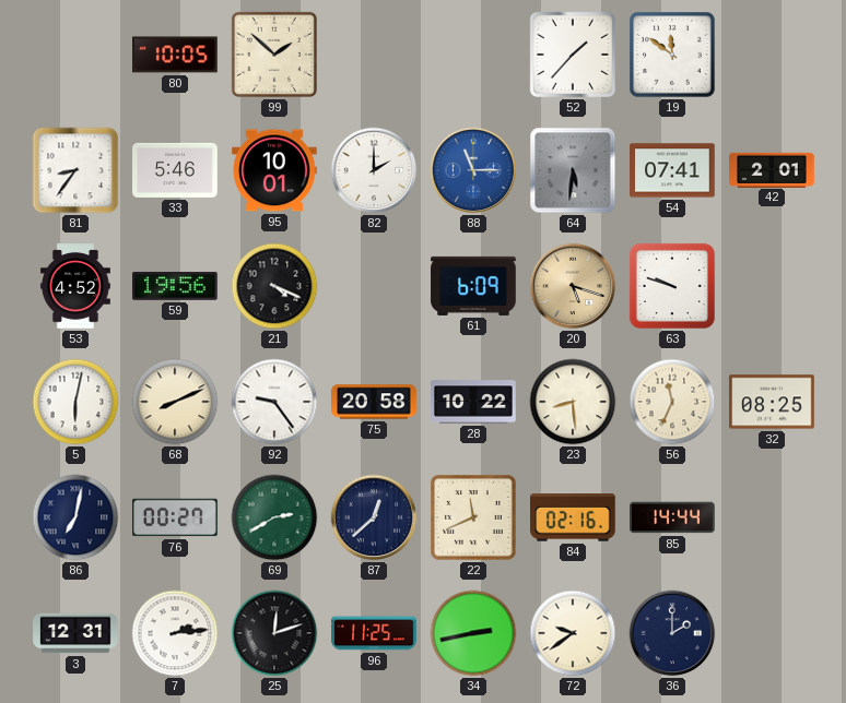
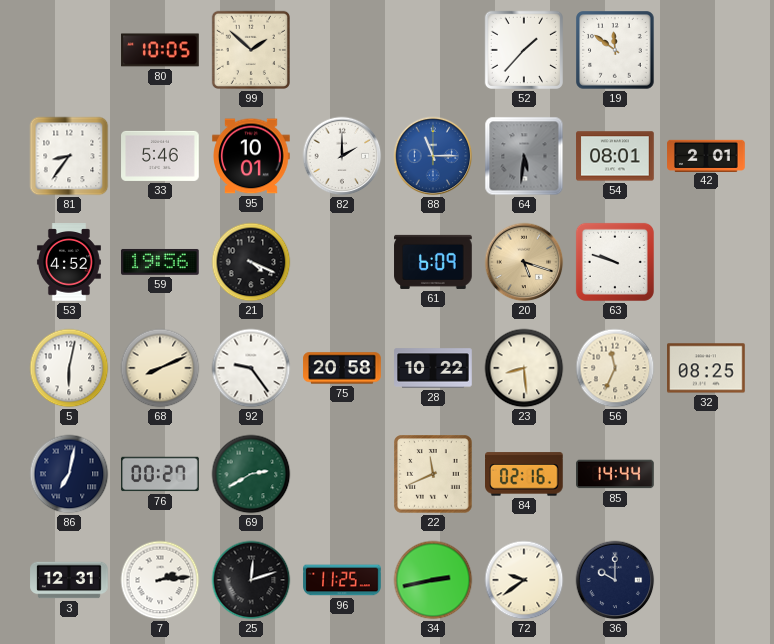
54: 07:41 -> 08:01
87: 12:38 -> none
36: 2:00 -> 10:00
